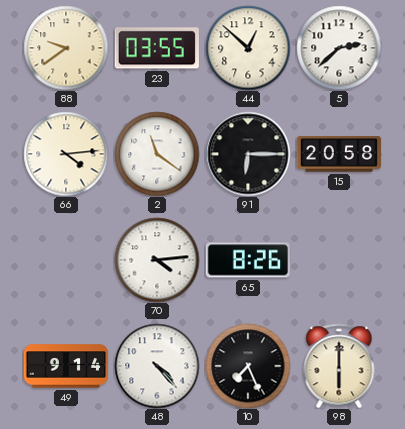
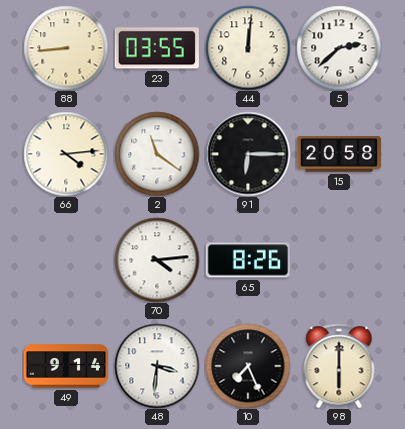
88: 9:39 -> 8:44
44: 12:52 -> 12:01
48: 4:23 -> 3:31
